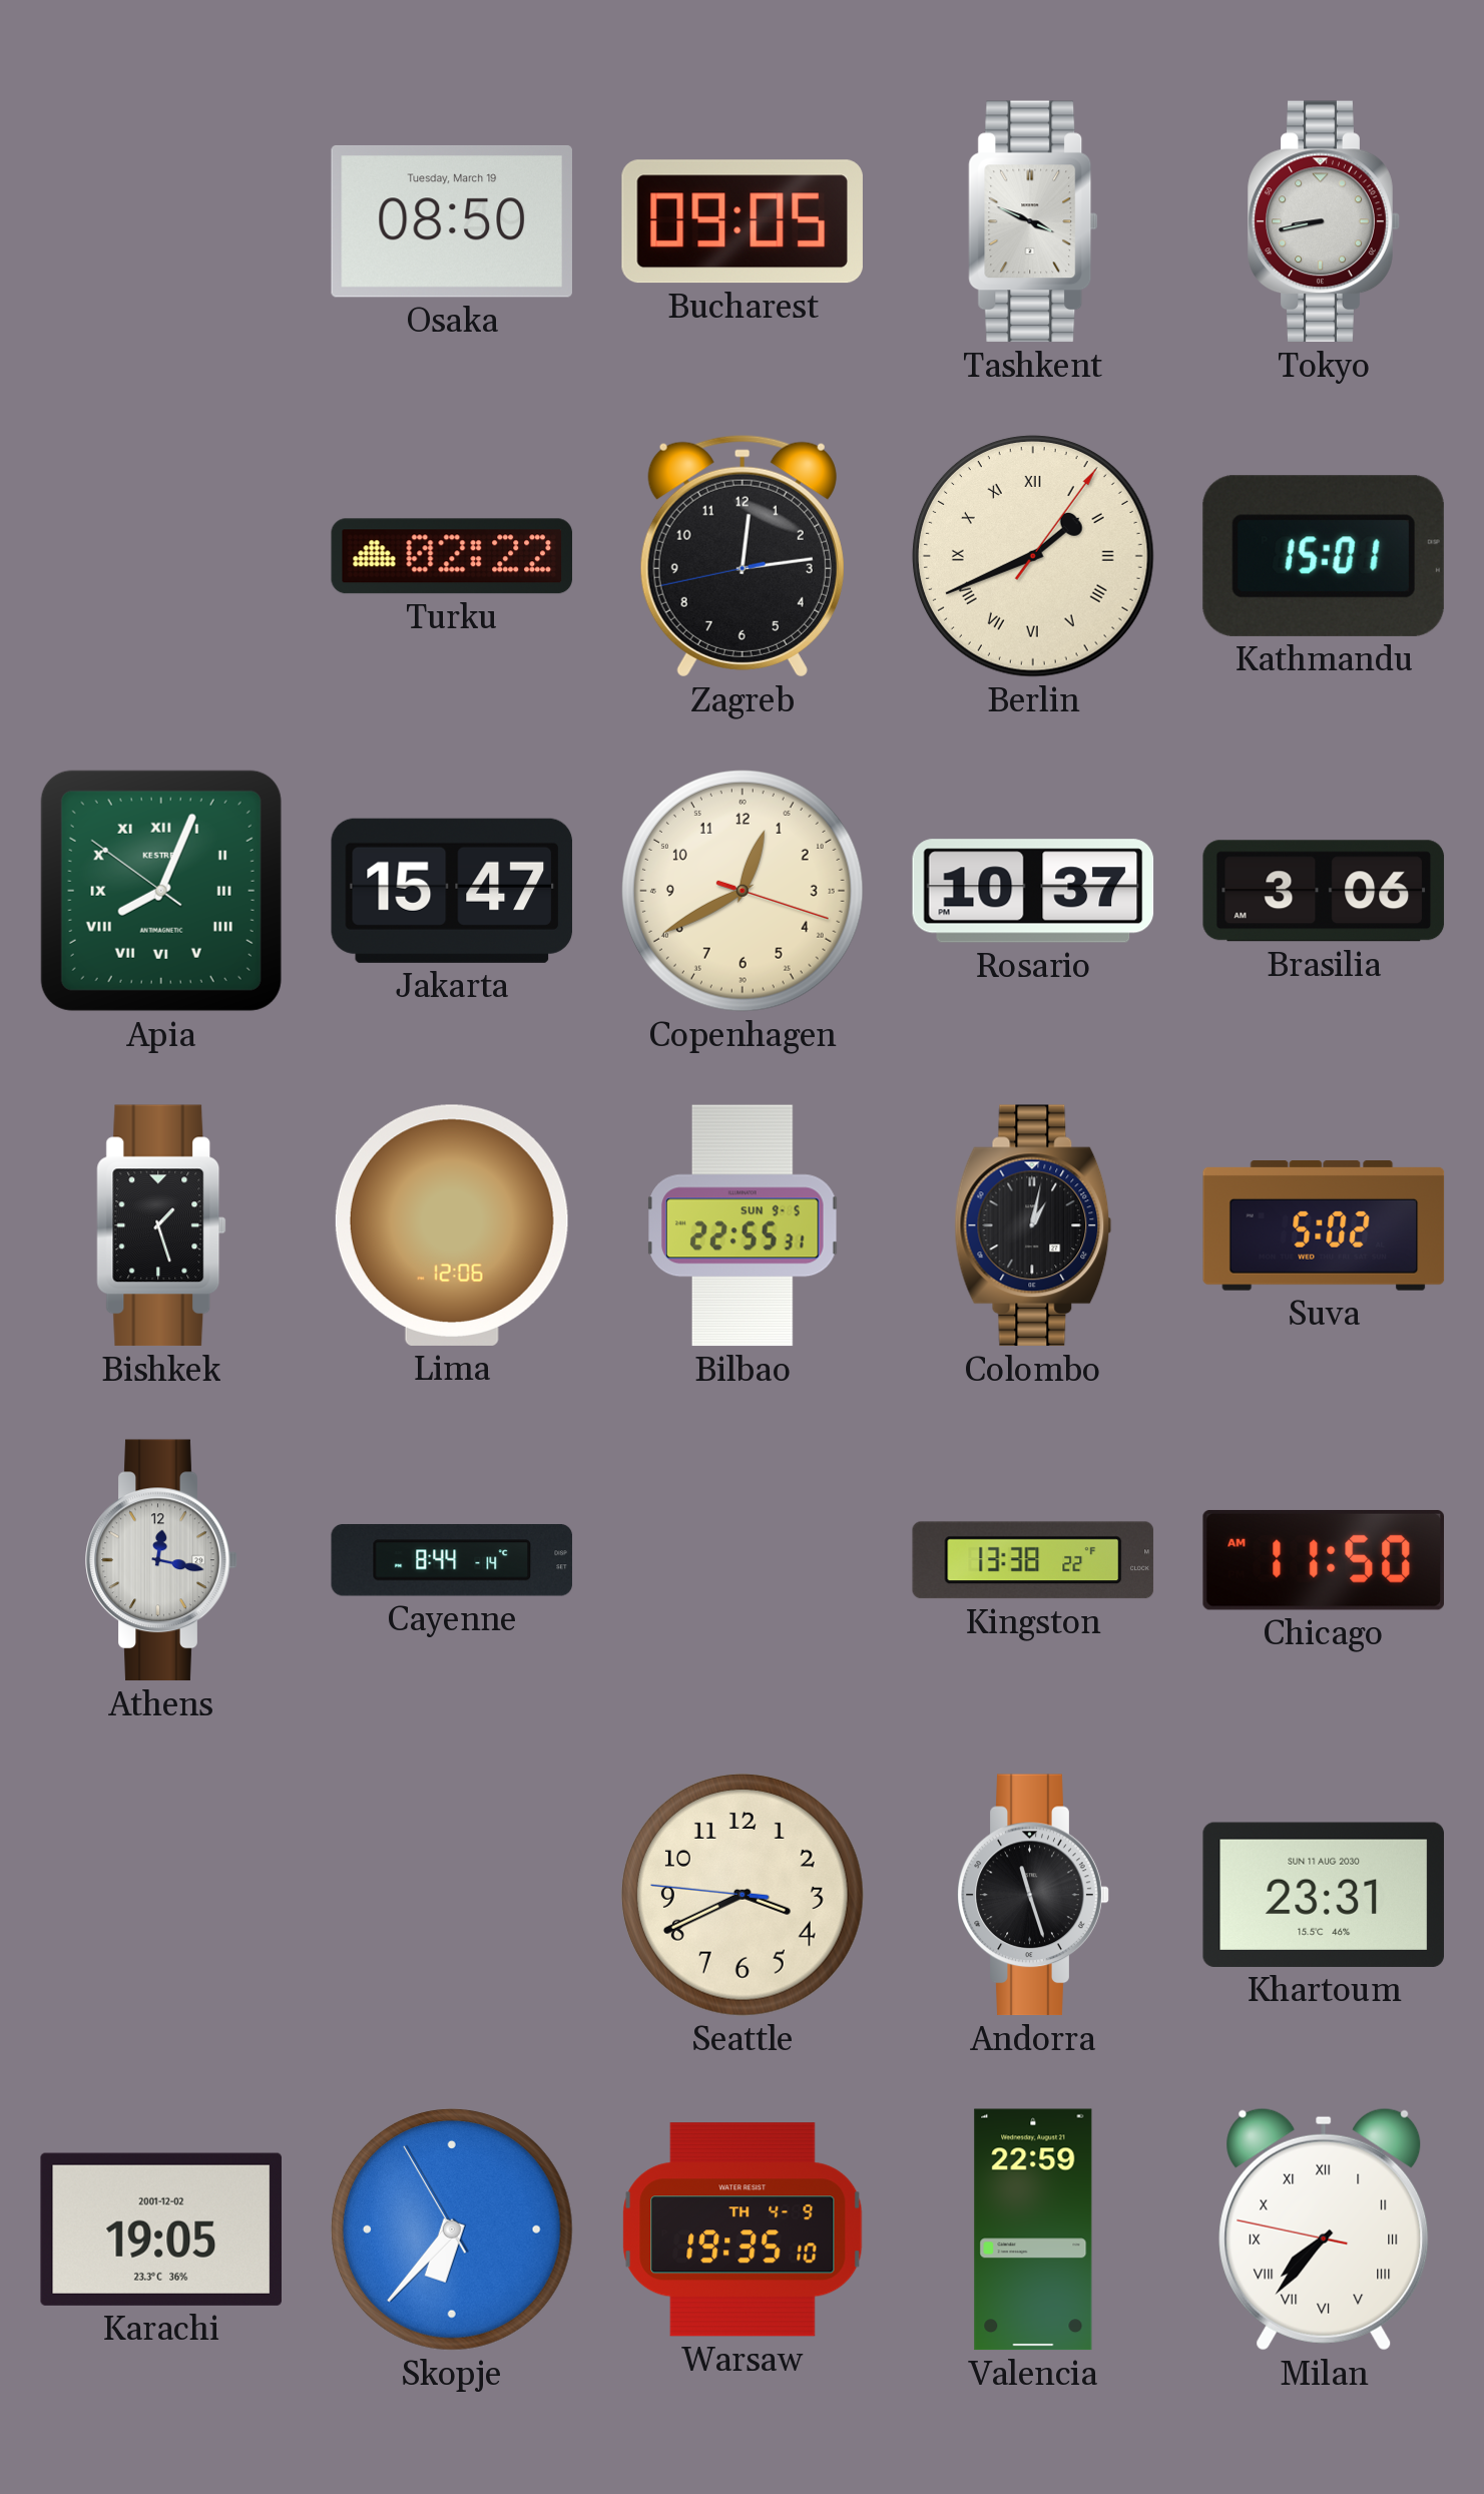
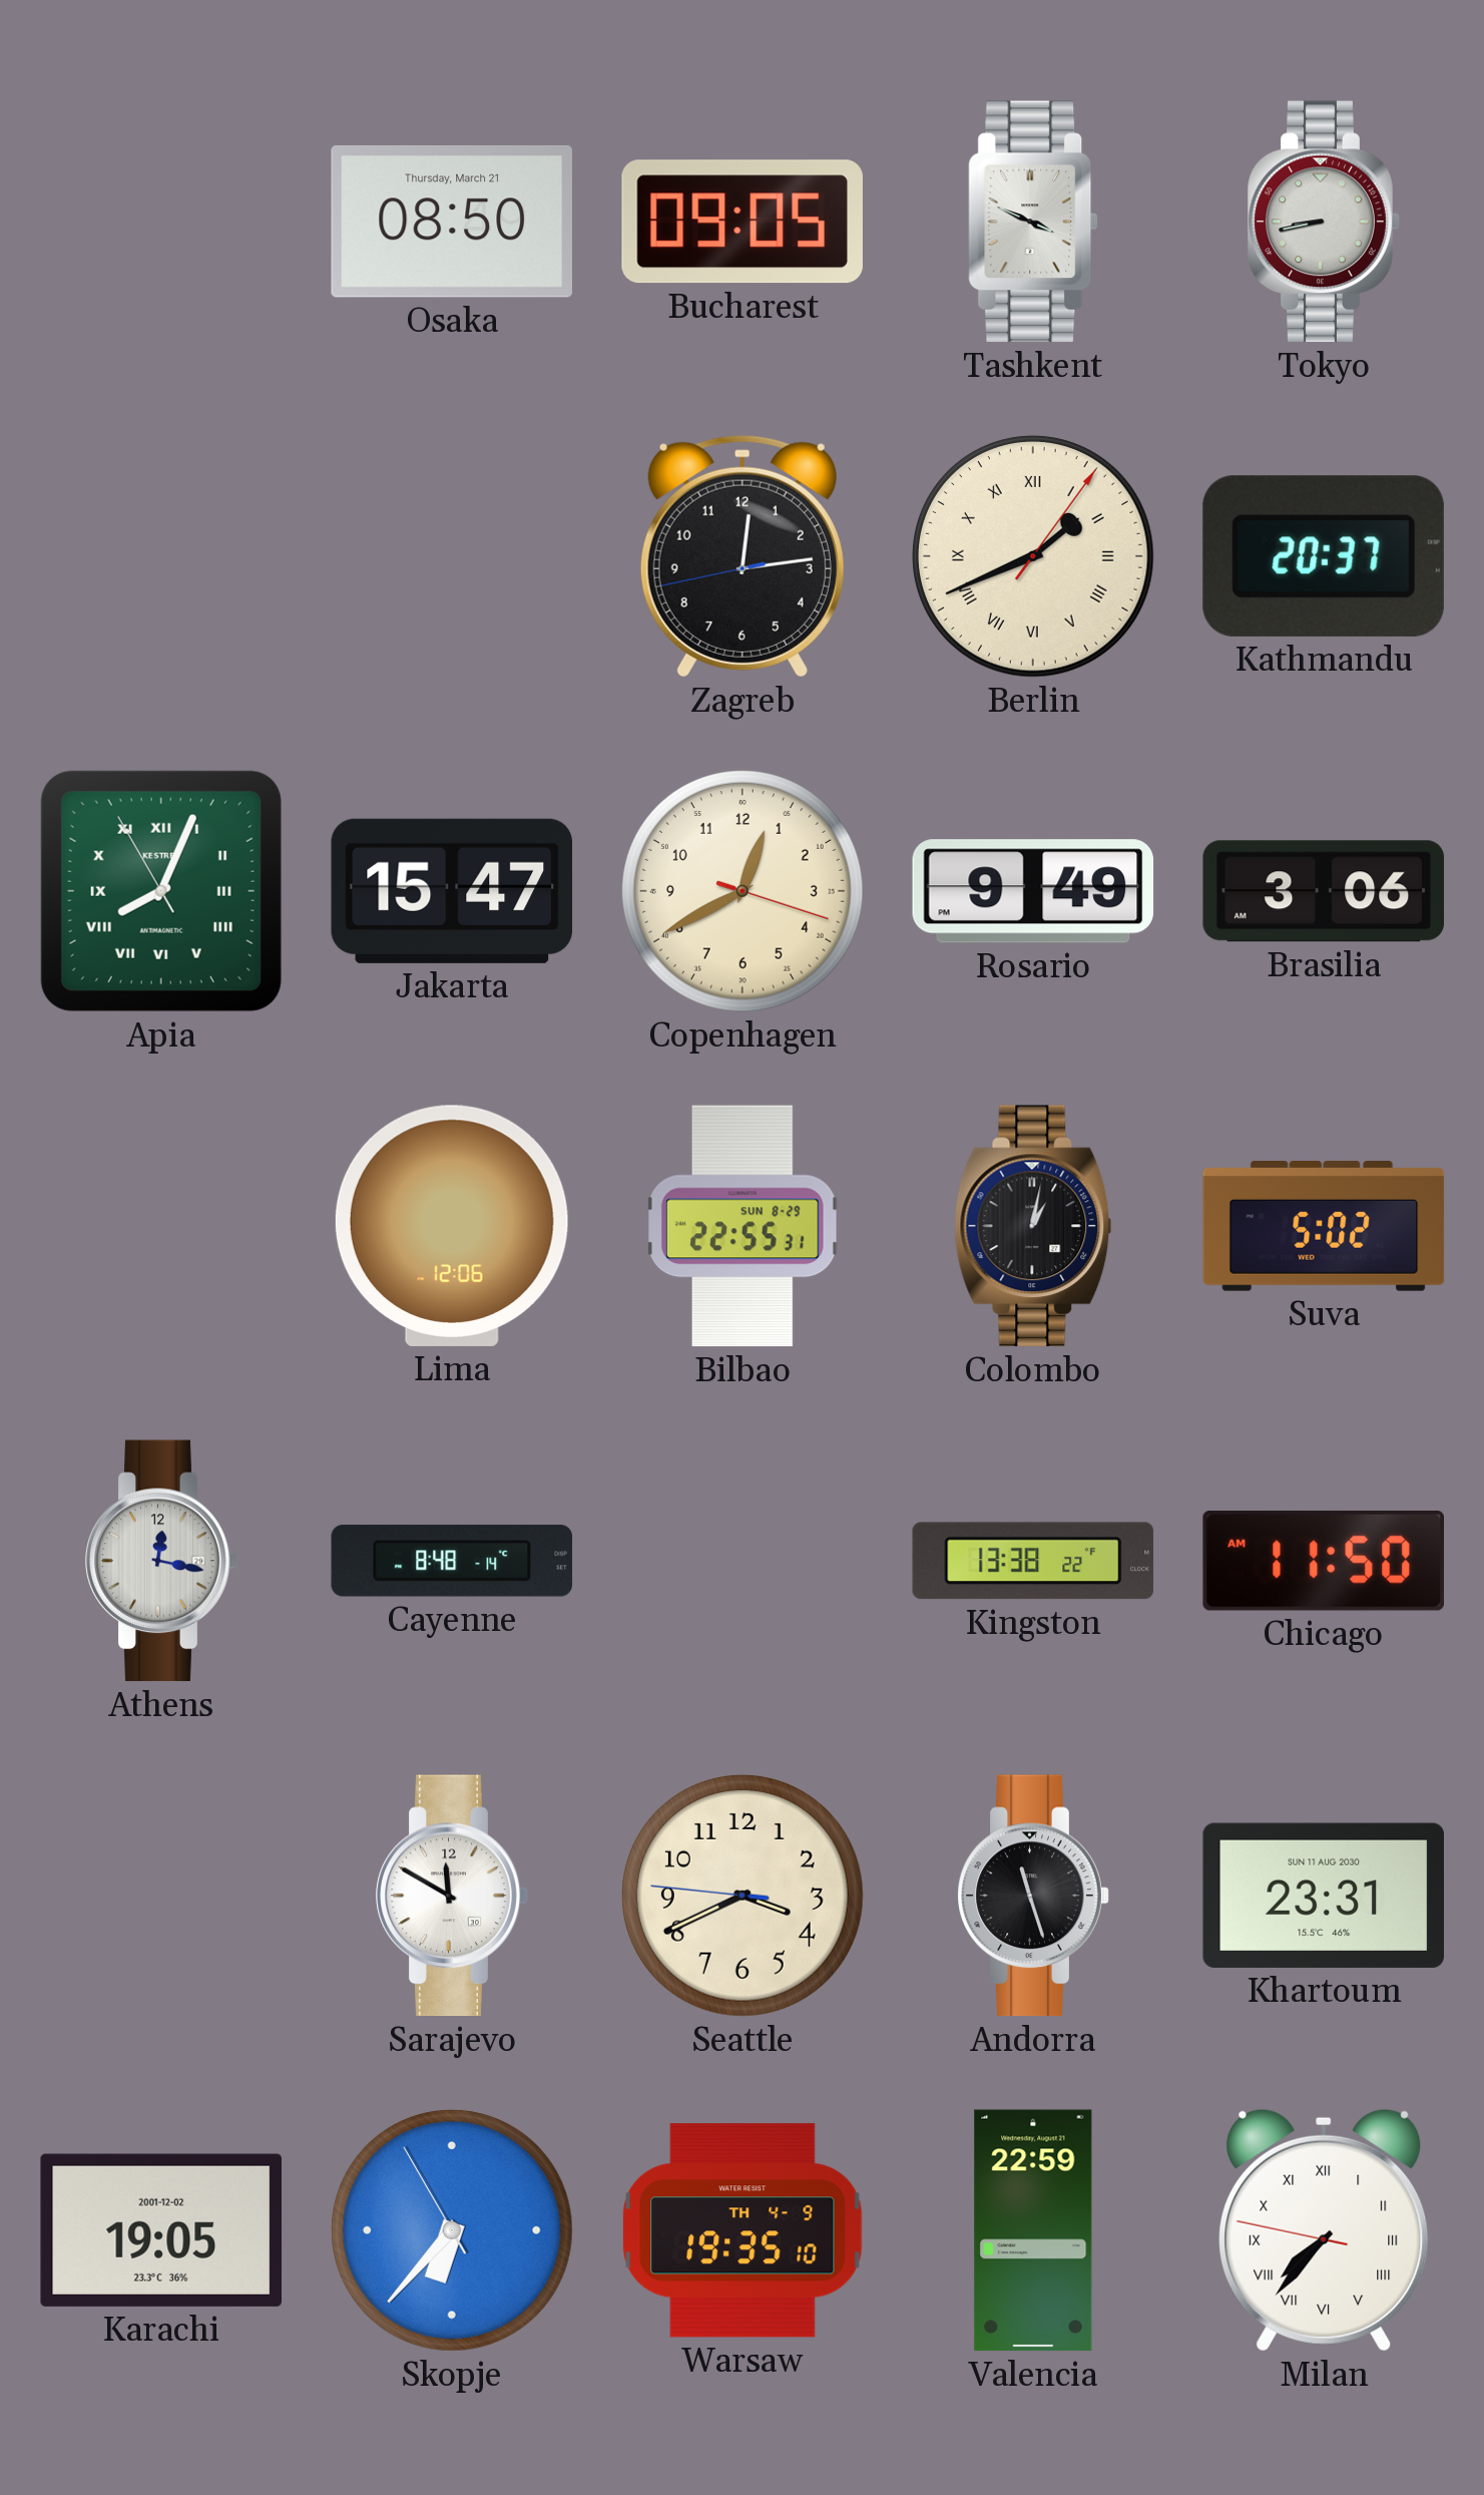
Osaka date: Tuesday, March 19 -> Thursday, March 21
Turku: 02:22 -> none
Kathmandu: 15:01 -> 20:37
Apia: 8:03:51 -> 8:03:55
Rosario: 10:37 -> 9:49
Bishkek: 1:27 -> none
Bilbao date: SUN 9-5 -> SUN 8-29
Cayenne: 8:44 -> 8:48
Sarajevo: none -> 11:50
